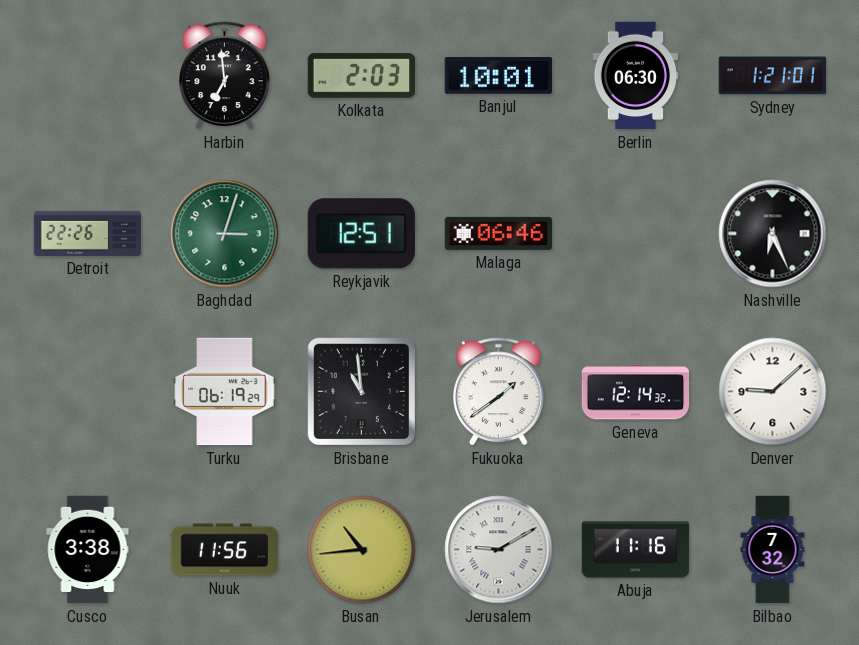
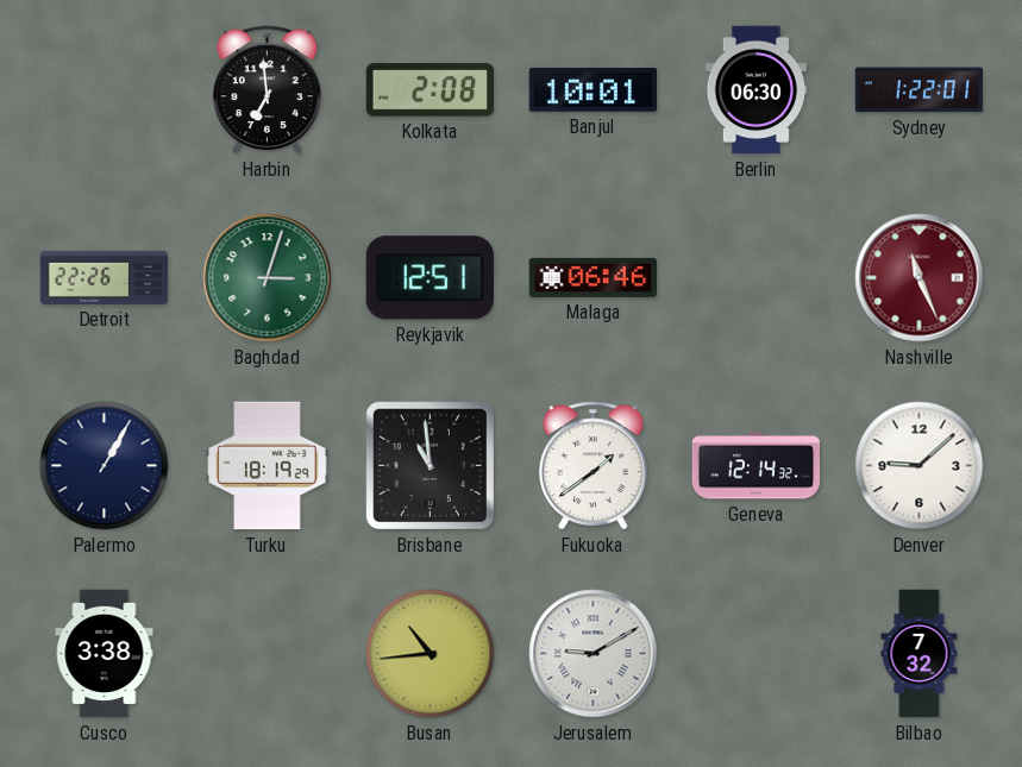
Kolkata: 2:03 -> 2:08
Sydney: 1:21 -> 1:22
Nashville: 6:26 -> 11:26
Nashville dial: black -> burgundy
Palermo: none -> 1:05
Turku: 06:19 -> 18:19
Nuuk: 11:56 -> none
Abuja: 11:16 -> none
